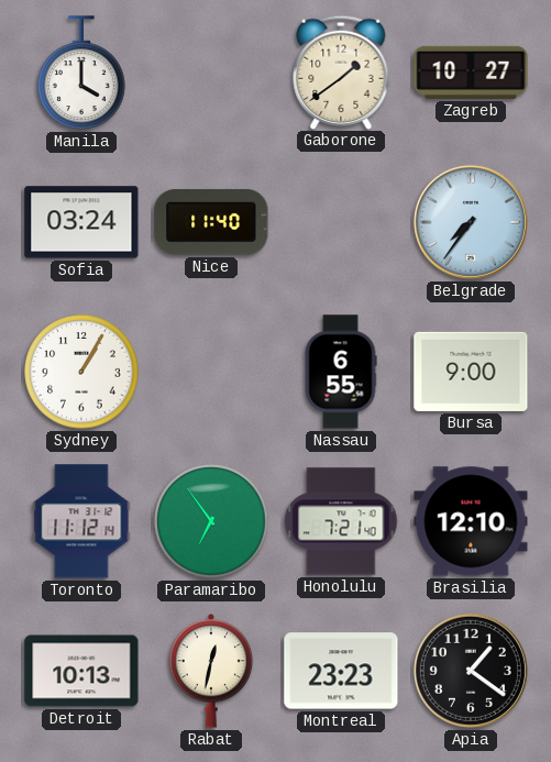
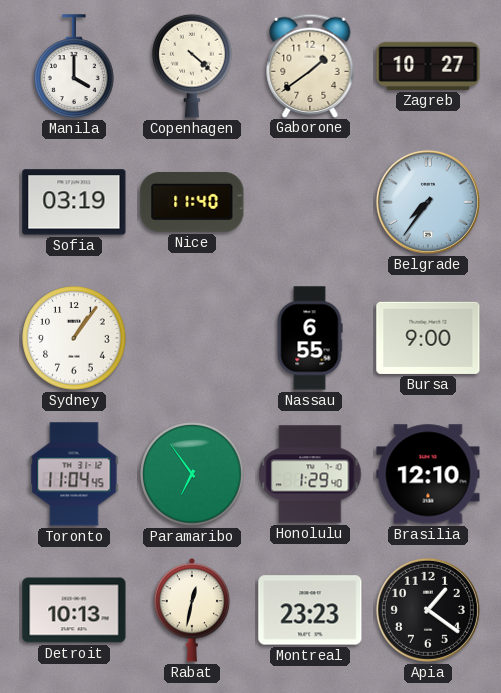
Copenhagen: none -> 4:22
Sofia: 03:24 -> 03:19
Sydney: 1:05 -> 1:06
Toronto: 11:12 -> 11:04
Honolulu: 7:21 -> 1:29
